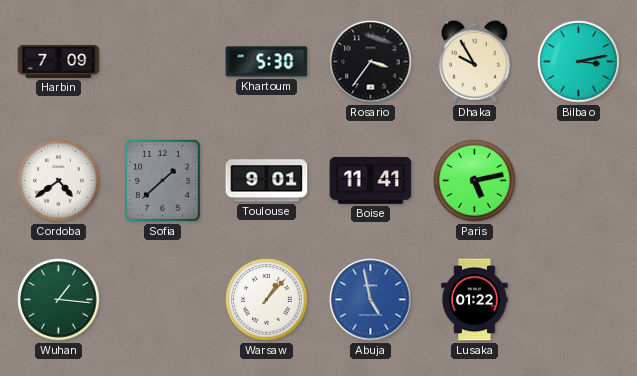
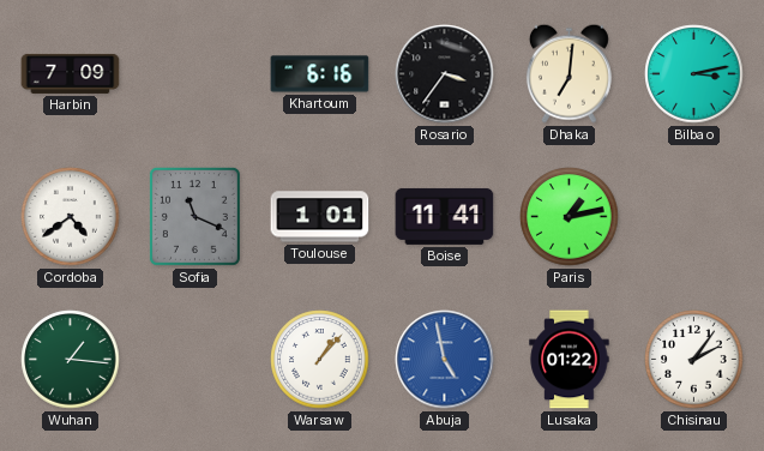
Khartoum: 5:30 -> 6:16
Dhaka: 9:55 -> 7:01
Sofia: 1:38 -> 11:19
Toulouse: 9:01 -> 1:01
Paris: 5:13 -> 1:13
Chisinau: none -> 2:06
